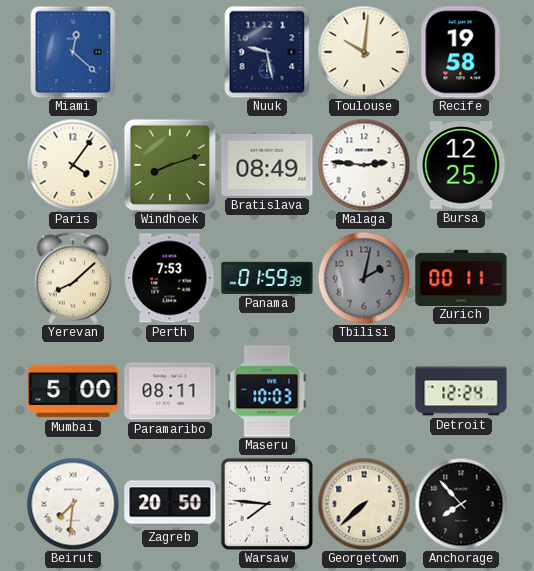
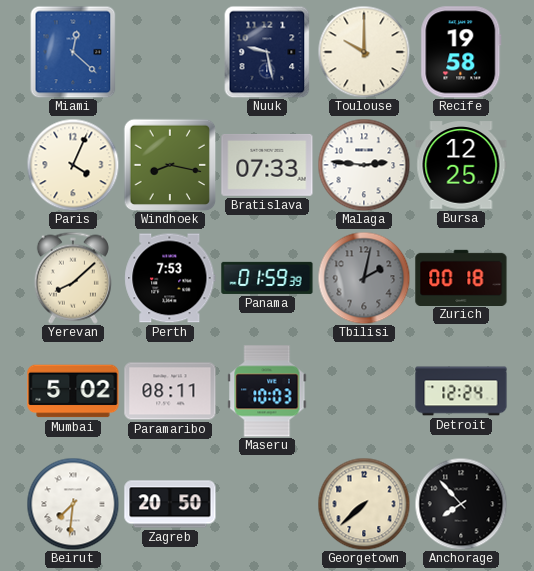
Toulouse: 10:01 -> 10:00
Paris: 4:06 -> 4:04
Windhoek: 8:12 -> 8:17
Bratislava: 08:49 -> 07:33
Zurich: 00:11 -> 00:18
Mumbai: 5:00 -> 5:02
Warsaw: 7:46 -> none
